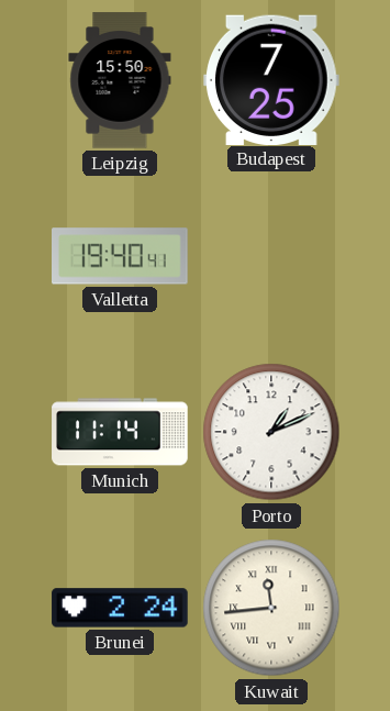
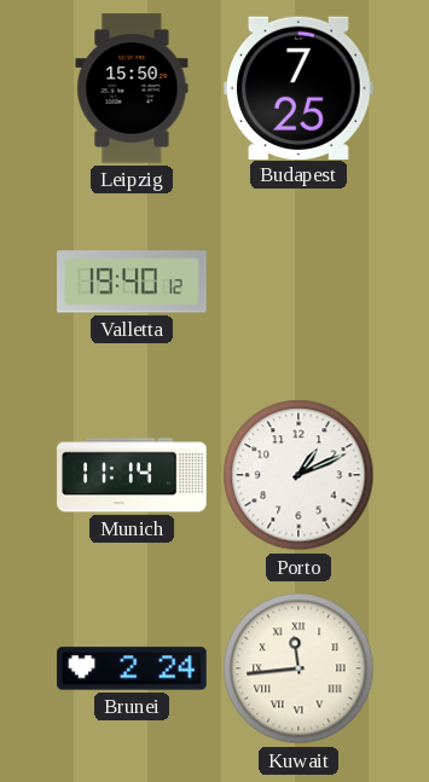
Valletta: 19:40:41 -> 19:40:12
